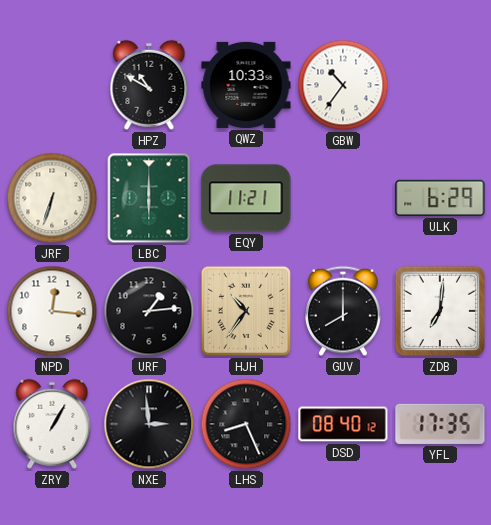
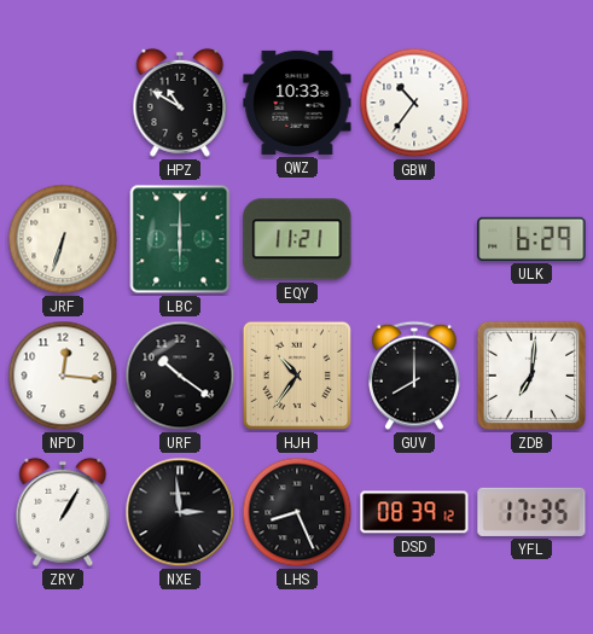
URF: 1:14 -> 10:21
DSD: 08:40 -> 08:39
